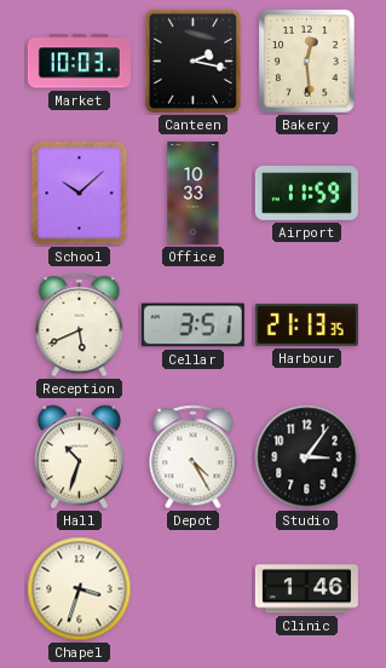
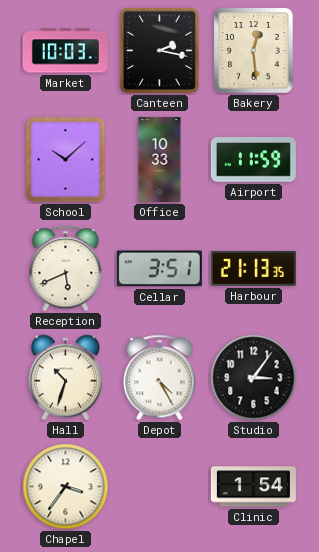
Chapel: 3:33 -> 3:36
Clinic: 1:46 -> 1:54
